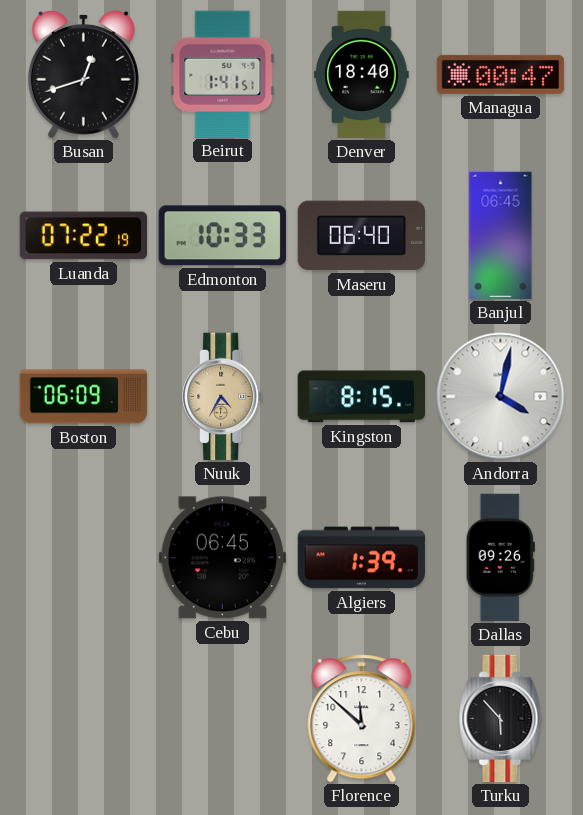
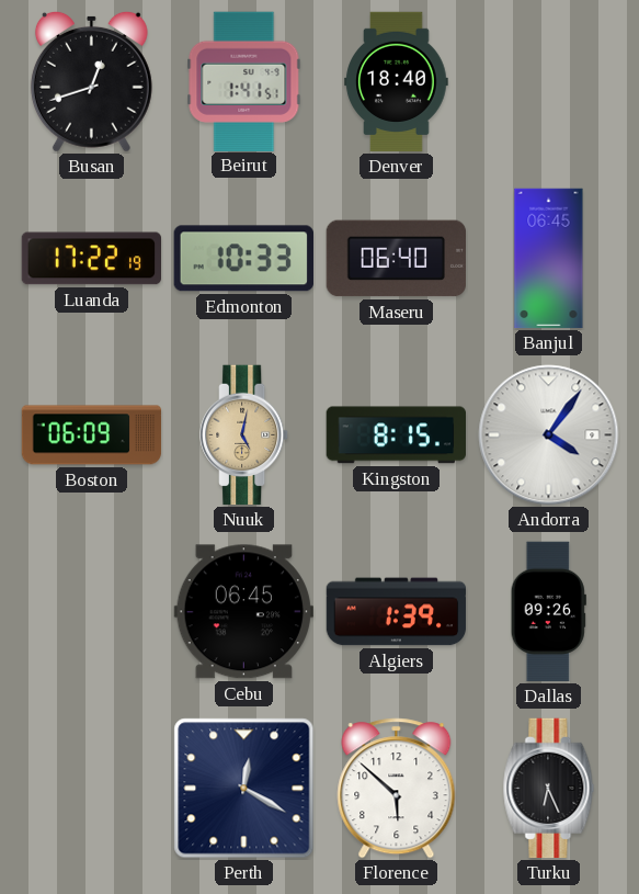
Managua: 00:47 -> none
Luanda: 07:22 -> 17:22
Nuuk: 4:35 -> 5:02
Andorra: 4:02 -> 4:06
Perth: none -> 12:20
Florence: 11:52 -> 5:52
Turku: 5:53 -> 6:26
